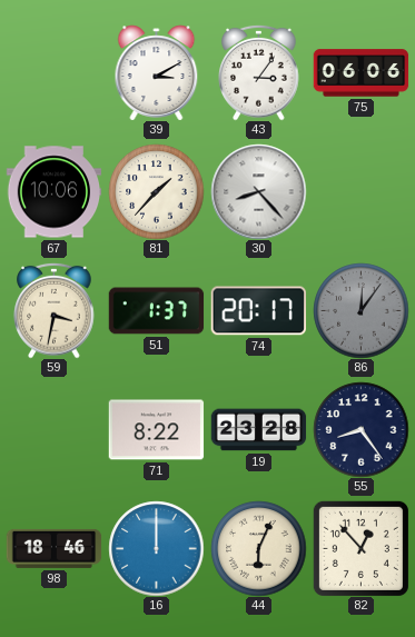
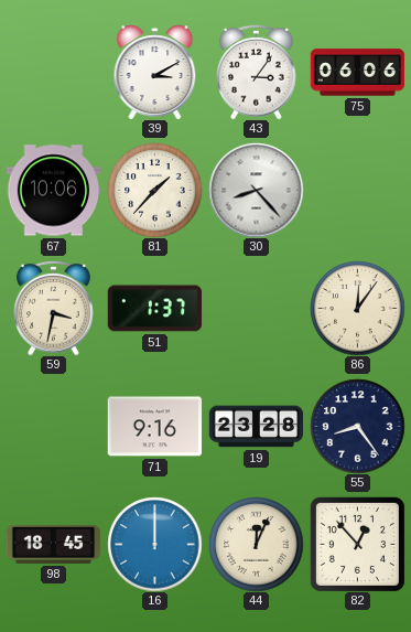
74: 20:17 -> none
86 dial: grey -> cream
71: 8:22 -> 9:16
98: 18:46 -> 18:45
44: 6:04 -> 12:04
